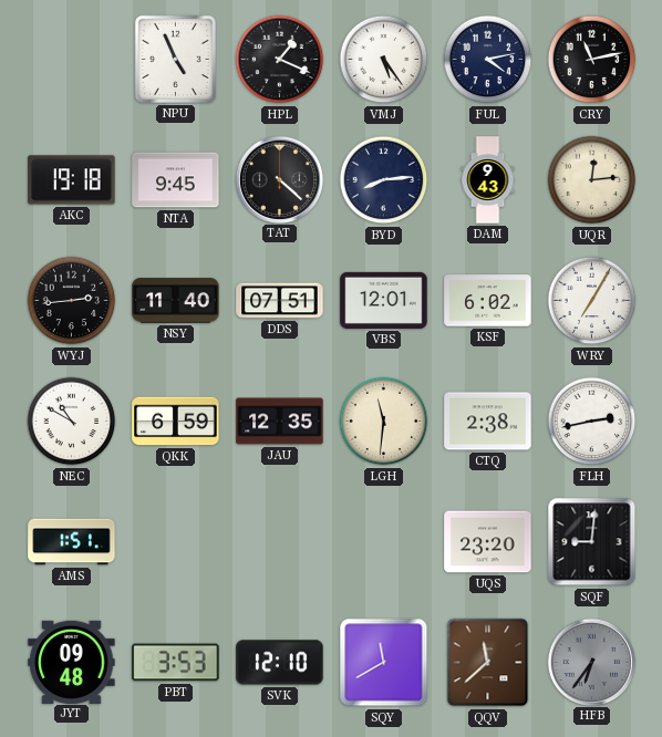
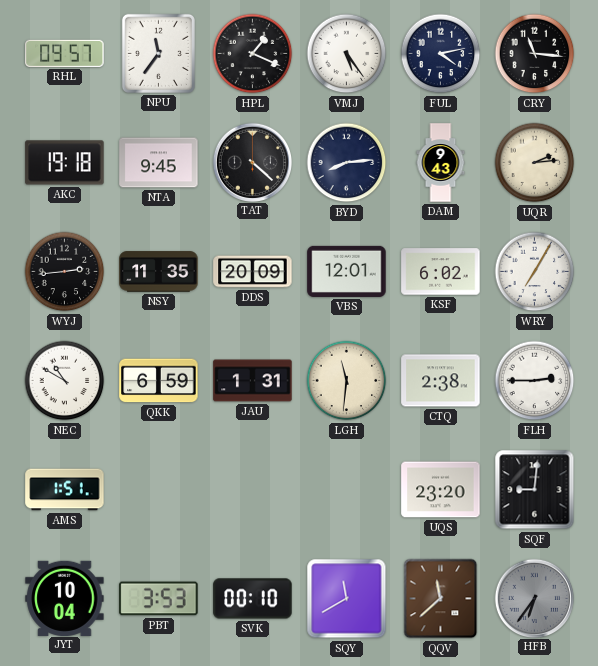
RHL: none -> 09:57
NPU: 4:56 -> 11:36
CRY: 11:13 -> 11:16
UQR: 12:14 -> 2:14
NSY: 11:40 -> 11:35
DDS: 07:51 -> 20:09
JAU: 12:35 -> 1:31
FLH: 2:43 -> 2:45
JYT: 09:48 -> 10:04
SVK: 12:10 -> 00:10
